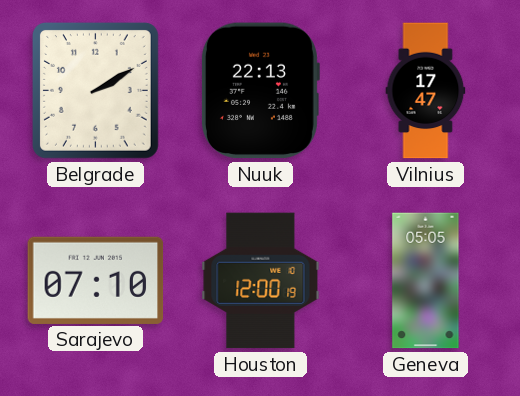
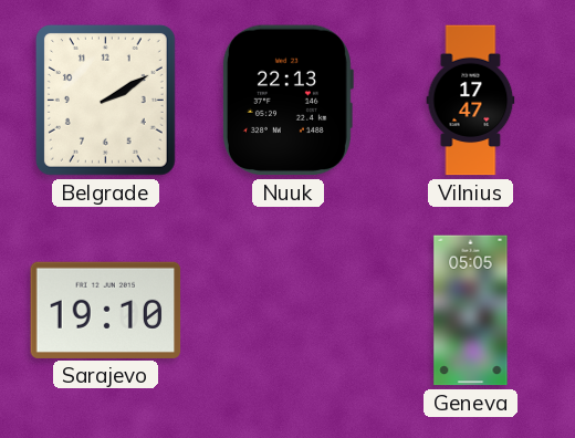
Sarajevo: 07:10 -> 19:10
Houston: 12:00 -> none
